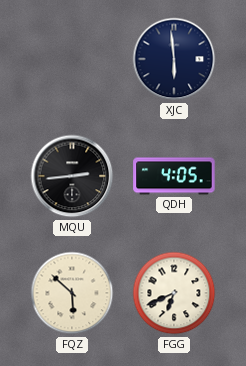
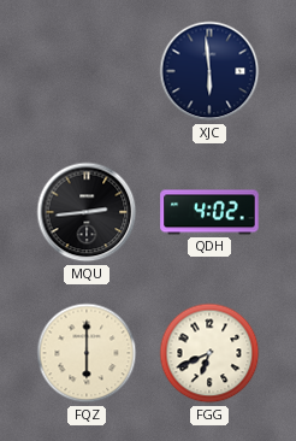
QDH: 4:05 -> 4:02
FQZ: 5:52 -> 6:00
